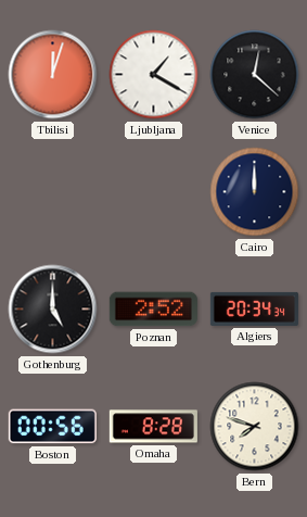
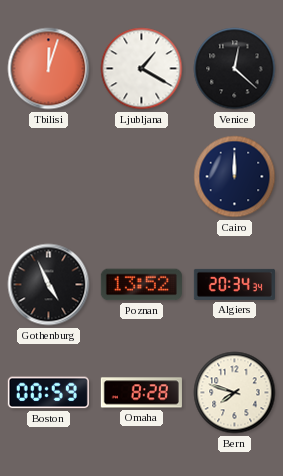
Gothenburg: 5:00 -> 4:56
Poznan: 2:52 -> 13:52
Boston: 00:56 -> 00:59
